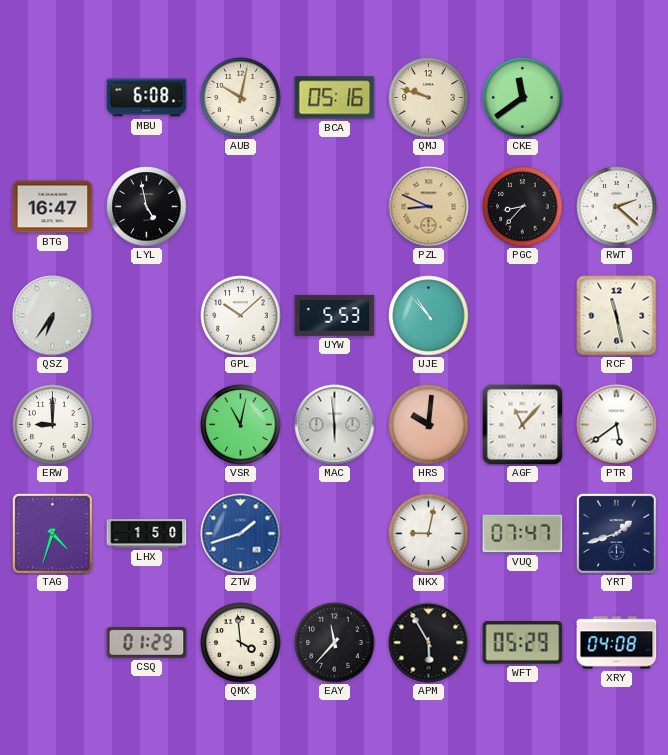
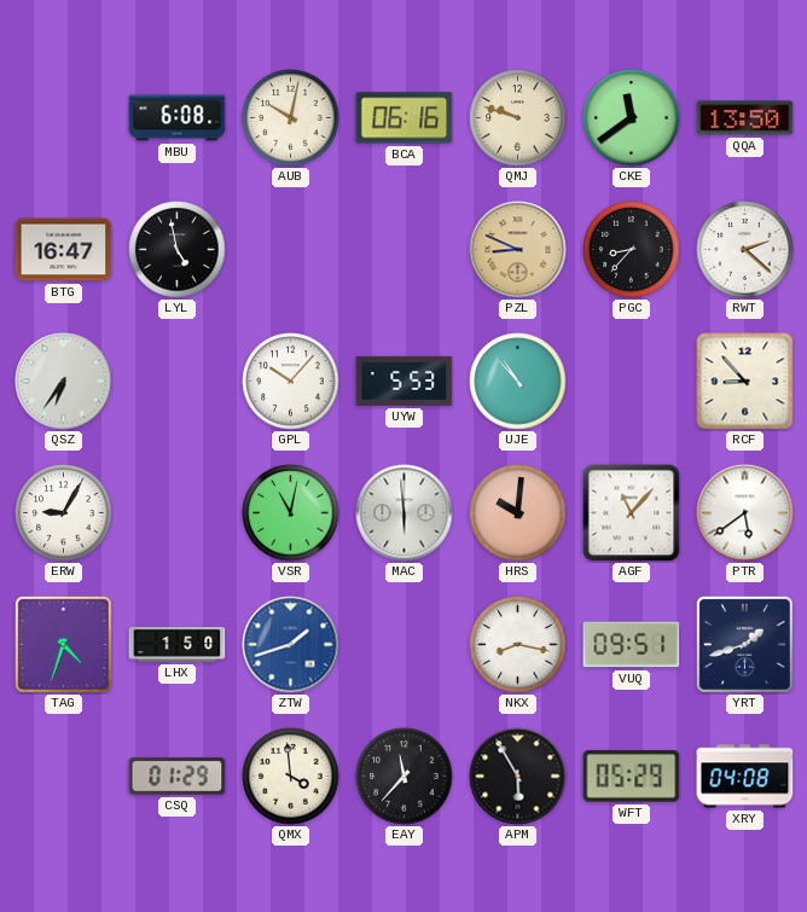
BCA: 05:16 -> 06:16
QQA: none -> 13:50
GPL: 10:08 -> 10:07
RCF: 11:28 -> 8:53
ERW: 9:00 -> 9:05
NKX: 9:02 -> 8:17
VUQ: 07:47 -> 09:51
